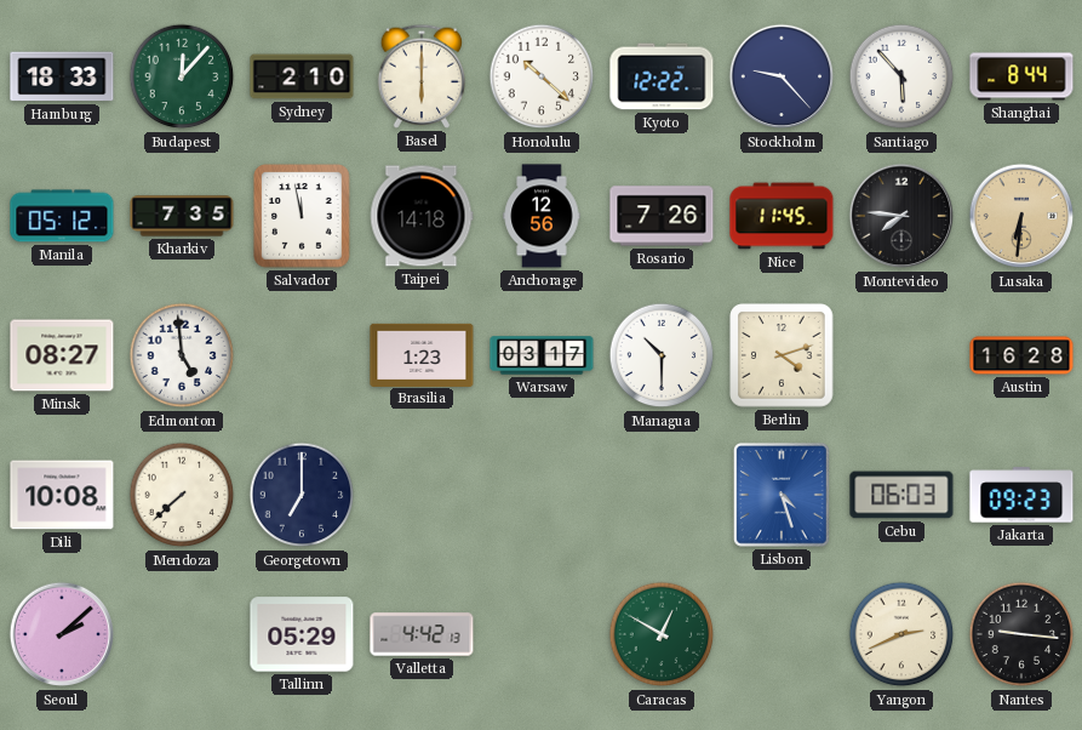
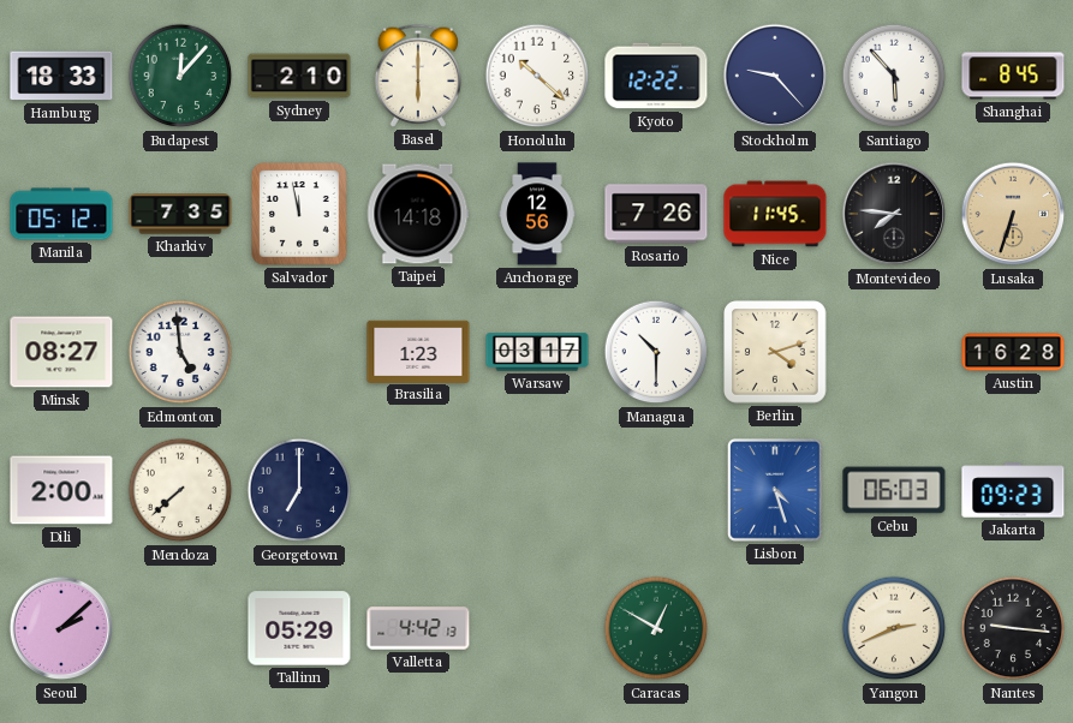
Shanghai: 8:44 -> 8:45
Lusaka: 6:31 -> 6:33
Dili: 10:08 -> 2:00
